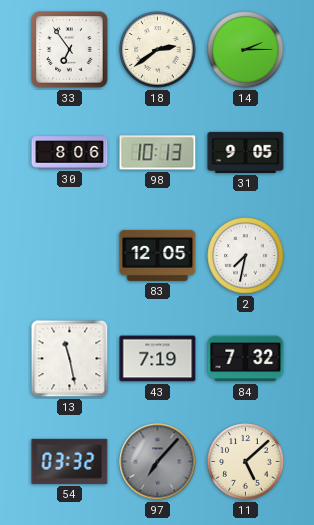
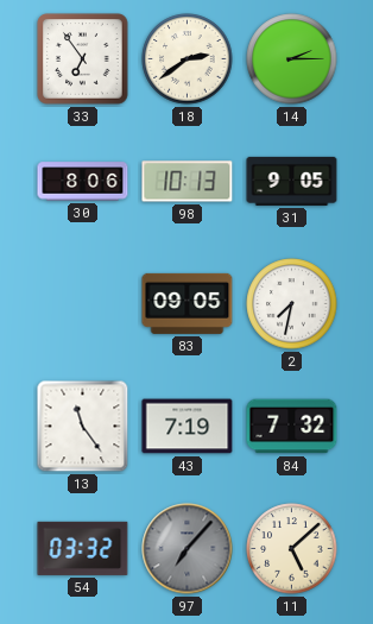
83: 12:05 -> 09:05
13: 11:28 -> 11:24
